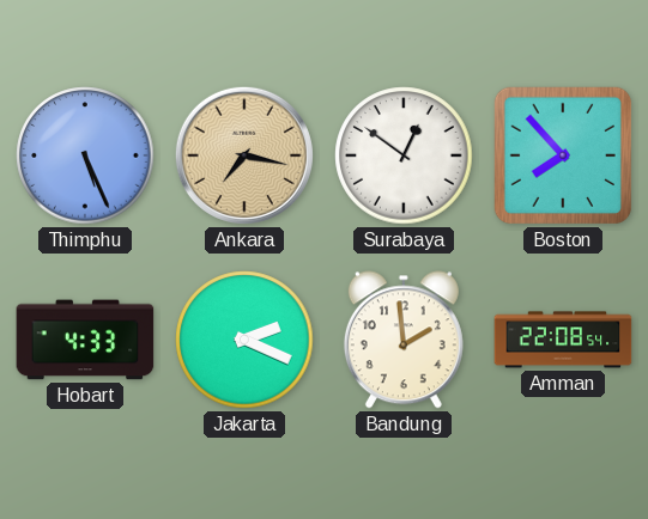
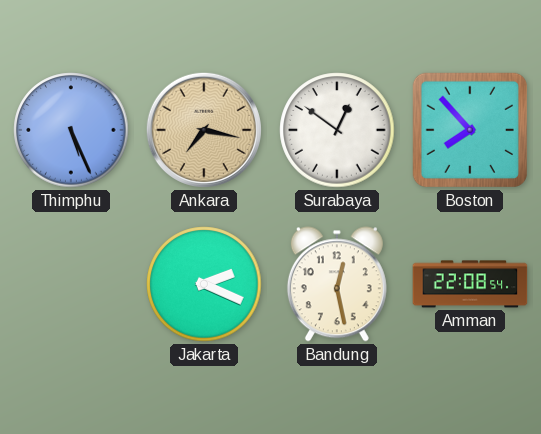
Hobart: 4:33 -> none
Bandung: 1:59 -> 12:28
